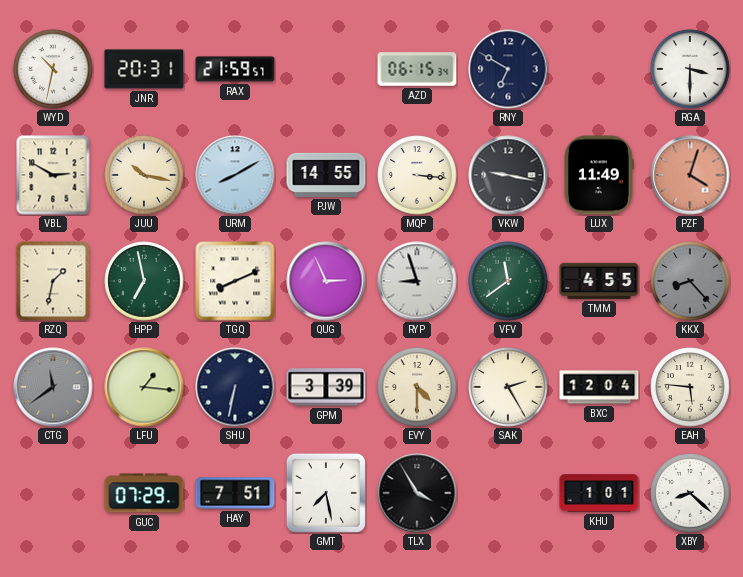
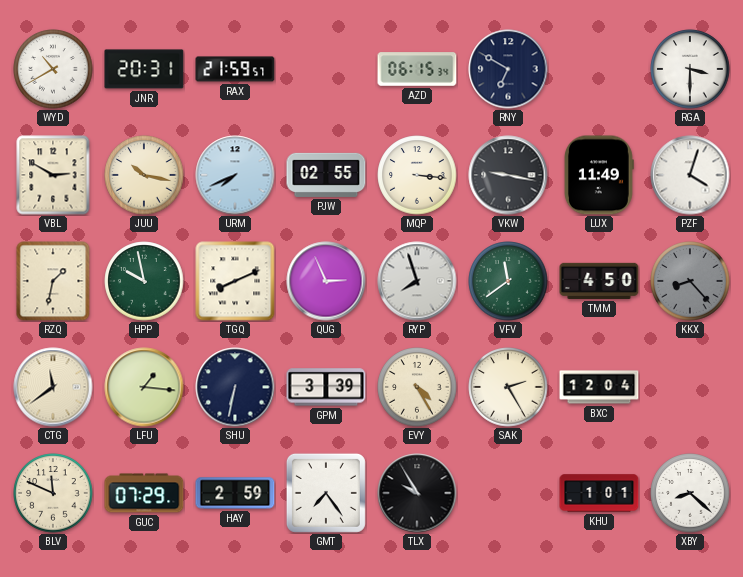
WYD: 10:32 -> 10:40
URM: 8:10 -> 7:41
PJW: 14:55 -> 02:55
PZF dial: salmon -> white
HPP: 6:58 -> 9:58
RYP: 8:57 -> 7:57
TMM: 4:55 -> 4:50
CTG dial: grey -> cream
EVY: 4:30 -> 4:25
EAH: 5:46 -> none
BLV: none -> 11:49
HAY: 7:51 -> 2:59
GMT: 7:28 -> 7:24
TLX: 3:55 -> 9:55
